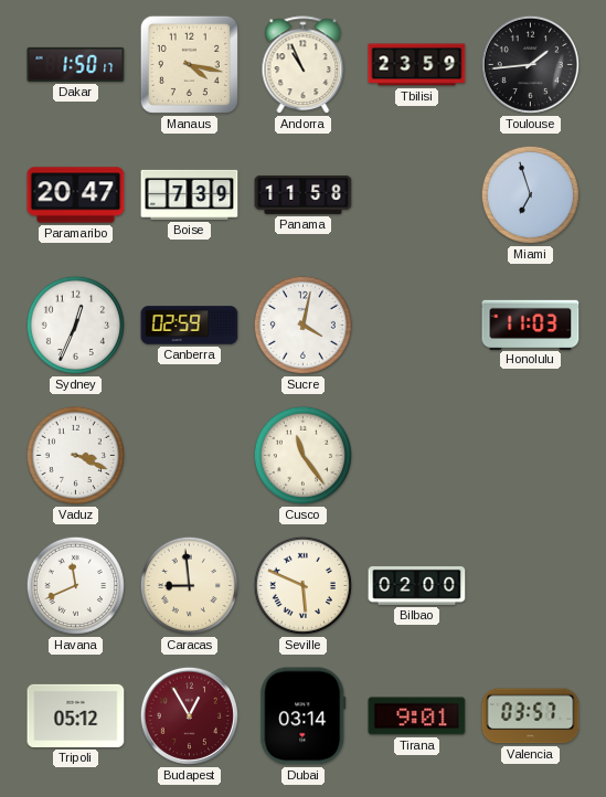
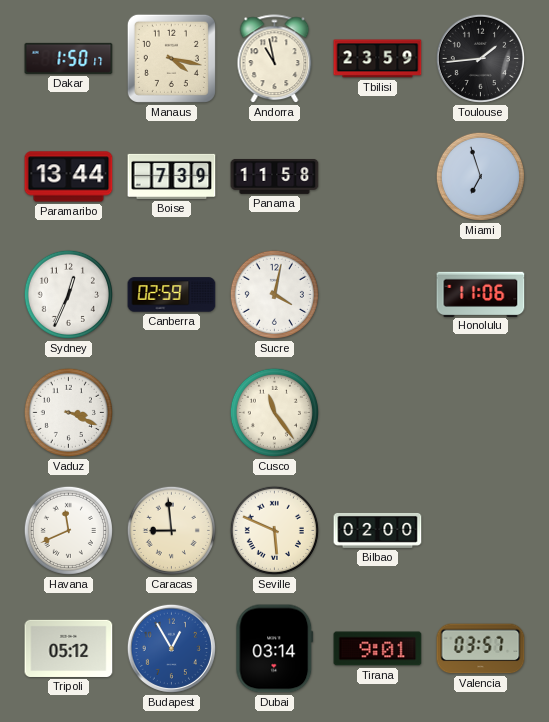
Andorra: 10:56 -> 10:58
Paramaribo: 20:47 -> 13:44
Honolulu: 11:03 -> 11:06
Budapest dial: burgundy -> blue
